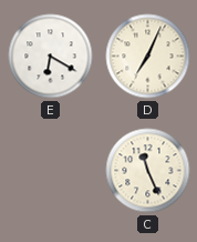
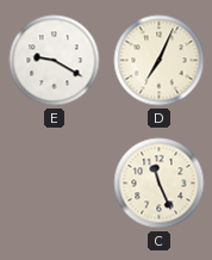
E: 6:20 -> 9:20
